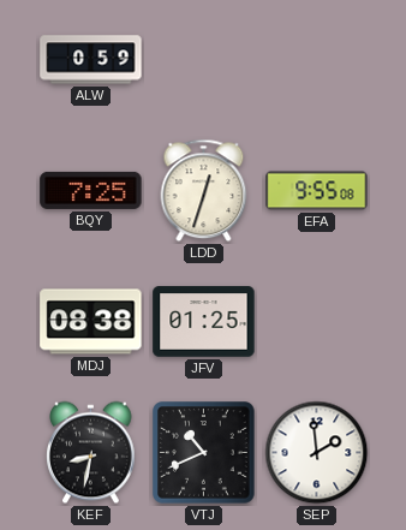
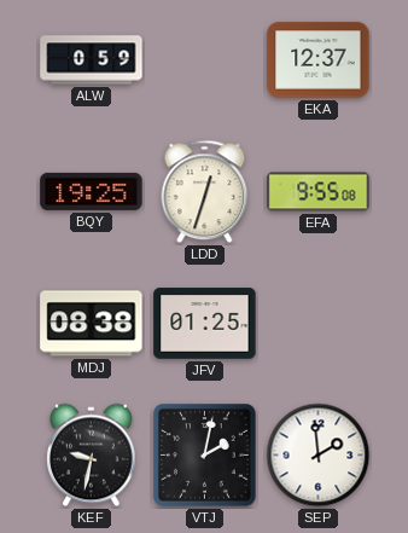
EKA: none -> 12:37
BQY: 7:25 -> 19:25
KEF: 8:32 -> 9:32
VTJ: 10:41 -> 2:02
